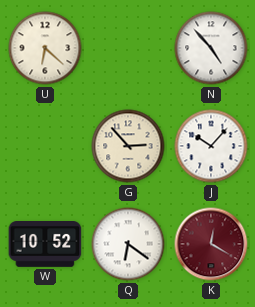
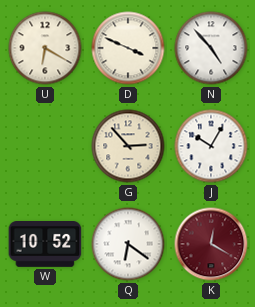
U: 6:22 -> 6:20
D: none -> 3:49
J: 10:07 -> 10:05
